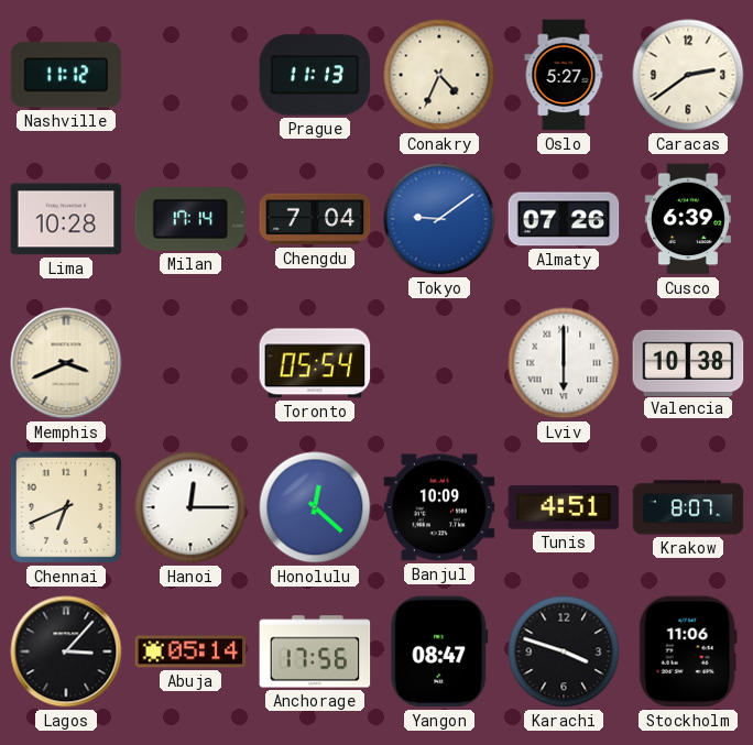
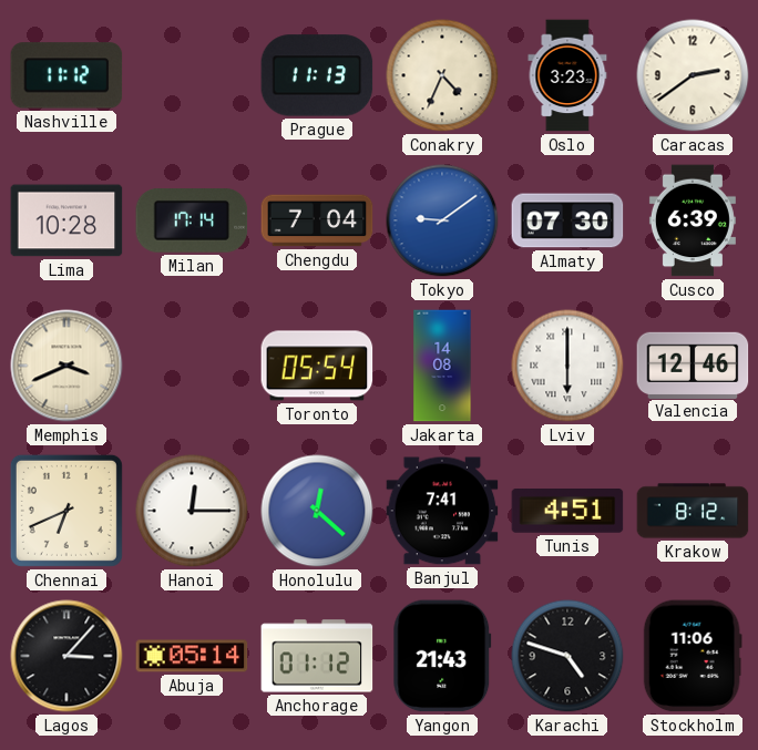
Oslo: 5:27 -> 3:23
Almaty: 07:26 -> 07:30
Jakarta: none -> 14:08
Valencia: 10:38 -> 12:46
Banjul: 10:09 -> 7:41
Krakow: 8:07 -> 8:12
Anchorage: 17:56 -> 01:12
Yangon: 08:47 -> 21:43
Karachi: 3:48 -> 4:48
